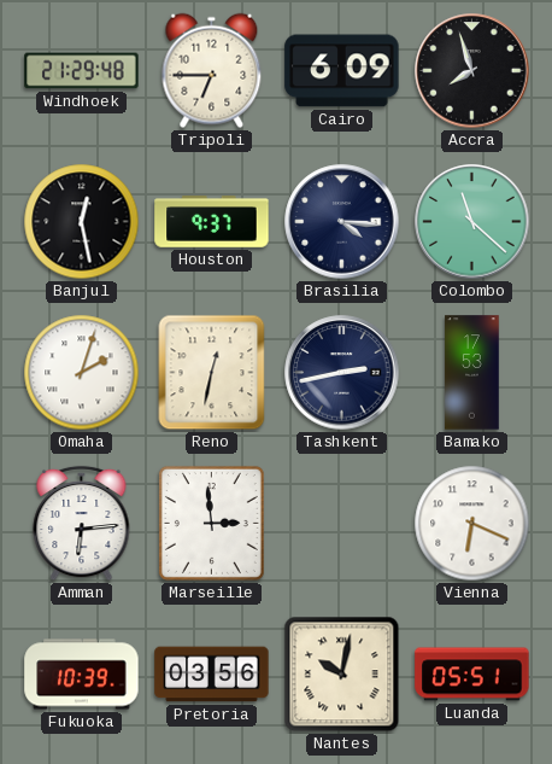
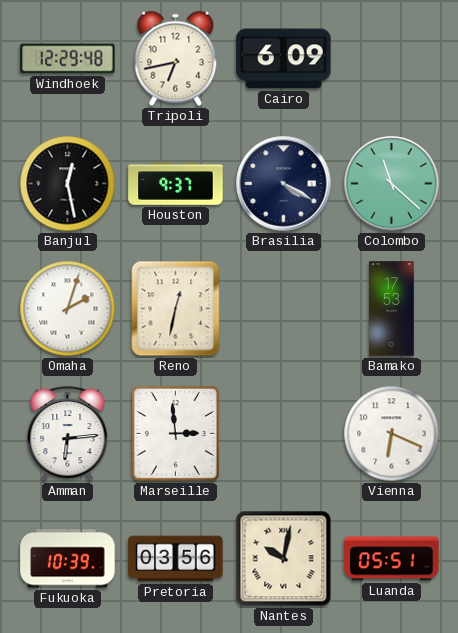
Windhoek: 21:29 -> 12:29
Tripoli: 6:45 -> 6:43
Accra: 7:57 -> none
Brasilia: 4:16 -> 4:20
Tashkent: 2:43 -> none
